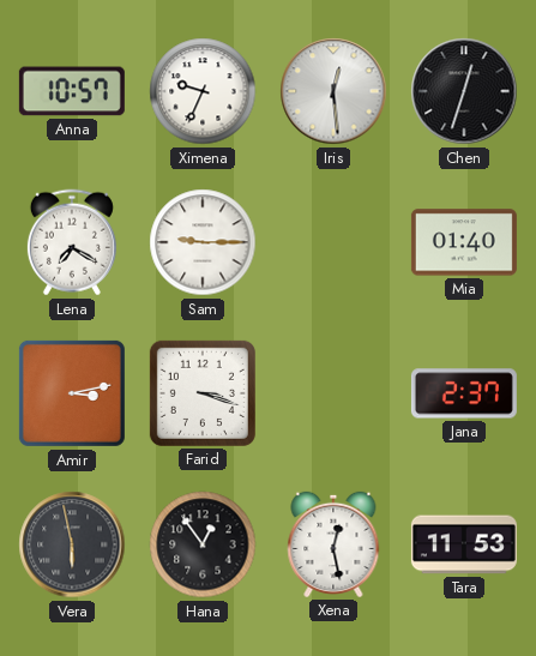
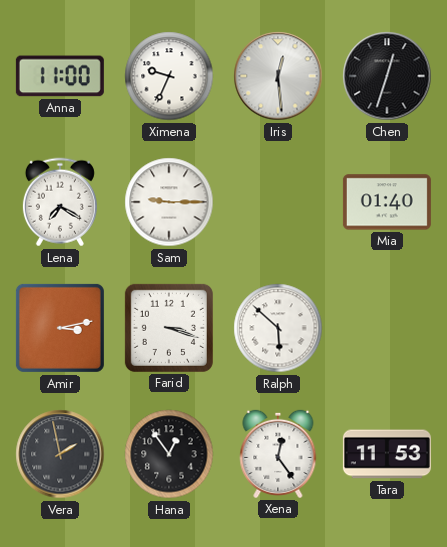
Anna: 10:57 -> 11:00
Ralph: none -> 5:52
Jana: 2:37 -> none
Vera: 5:58 -> 1:58
Xena: 12:28 -> 12:24
